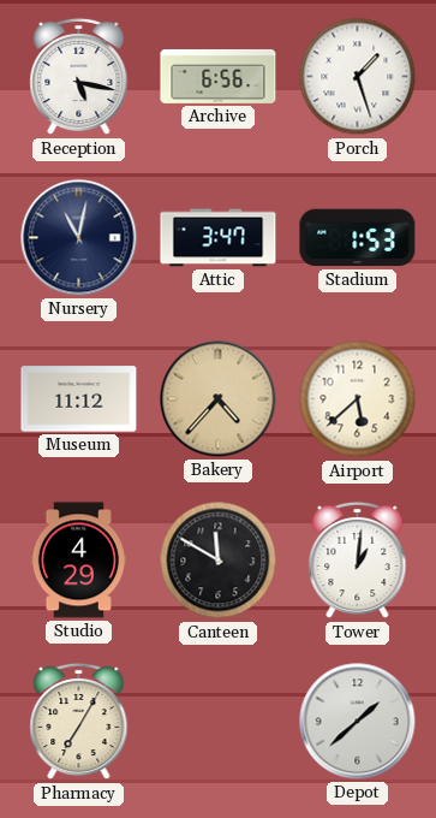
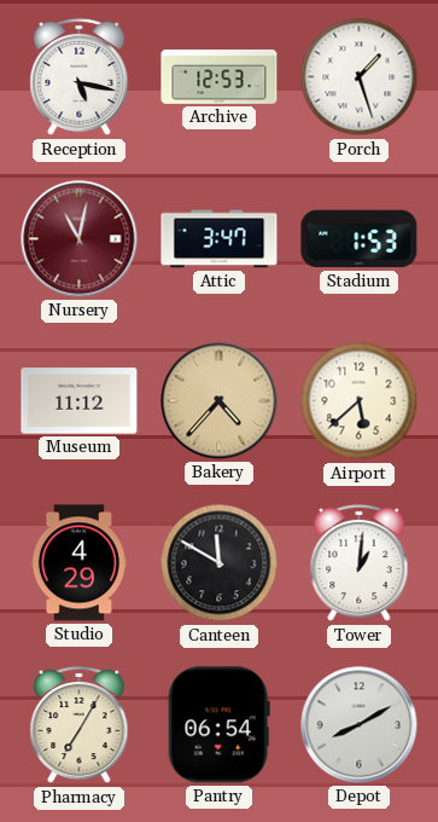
Archive: 6:56 -> 12:53
Nursery dial: navy -> burgundy
Pantry: none -> 06:54
Depot: 1:38 -> 8:10
